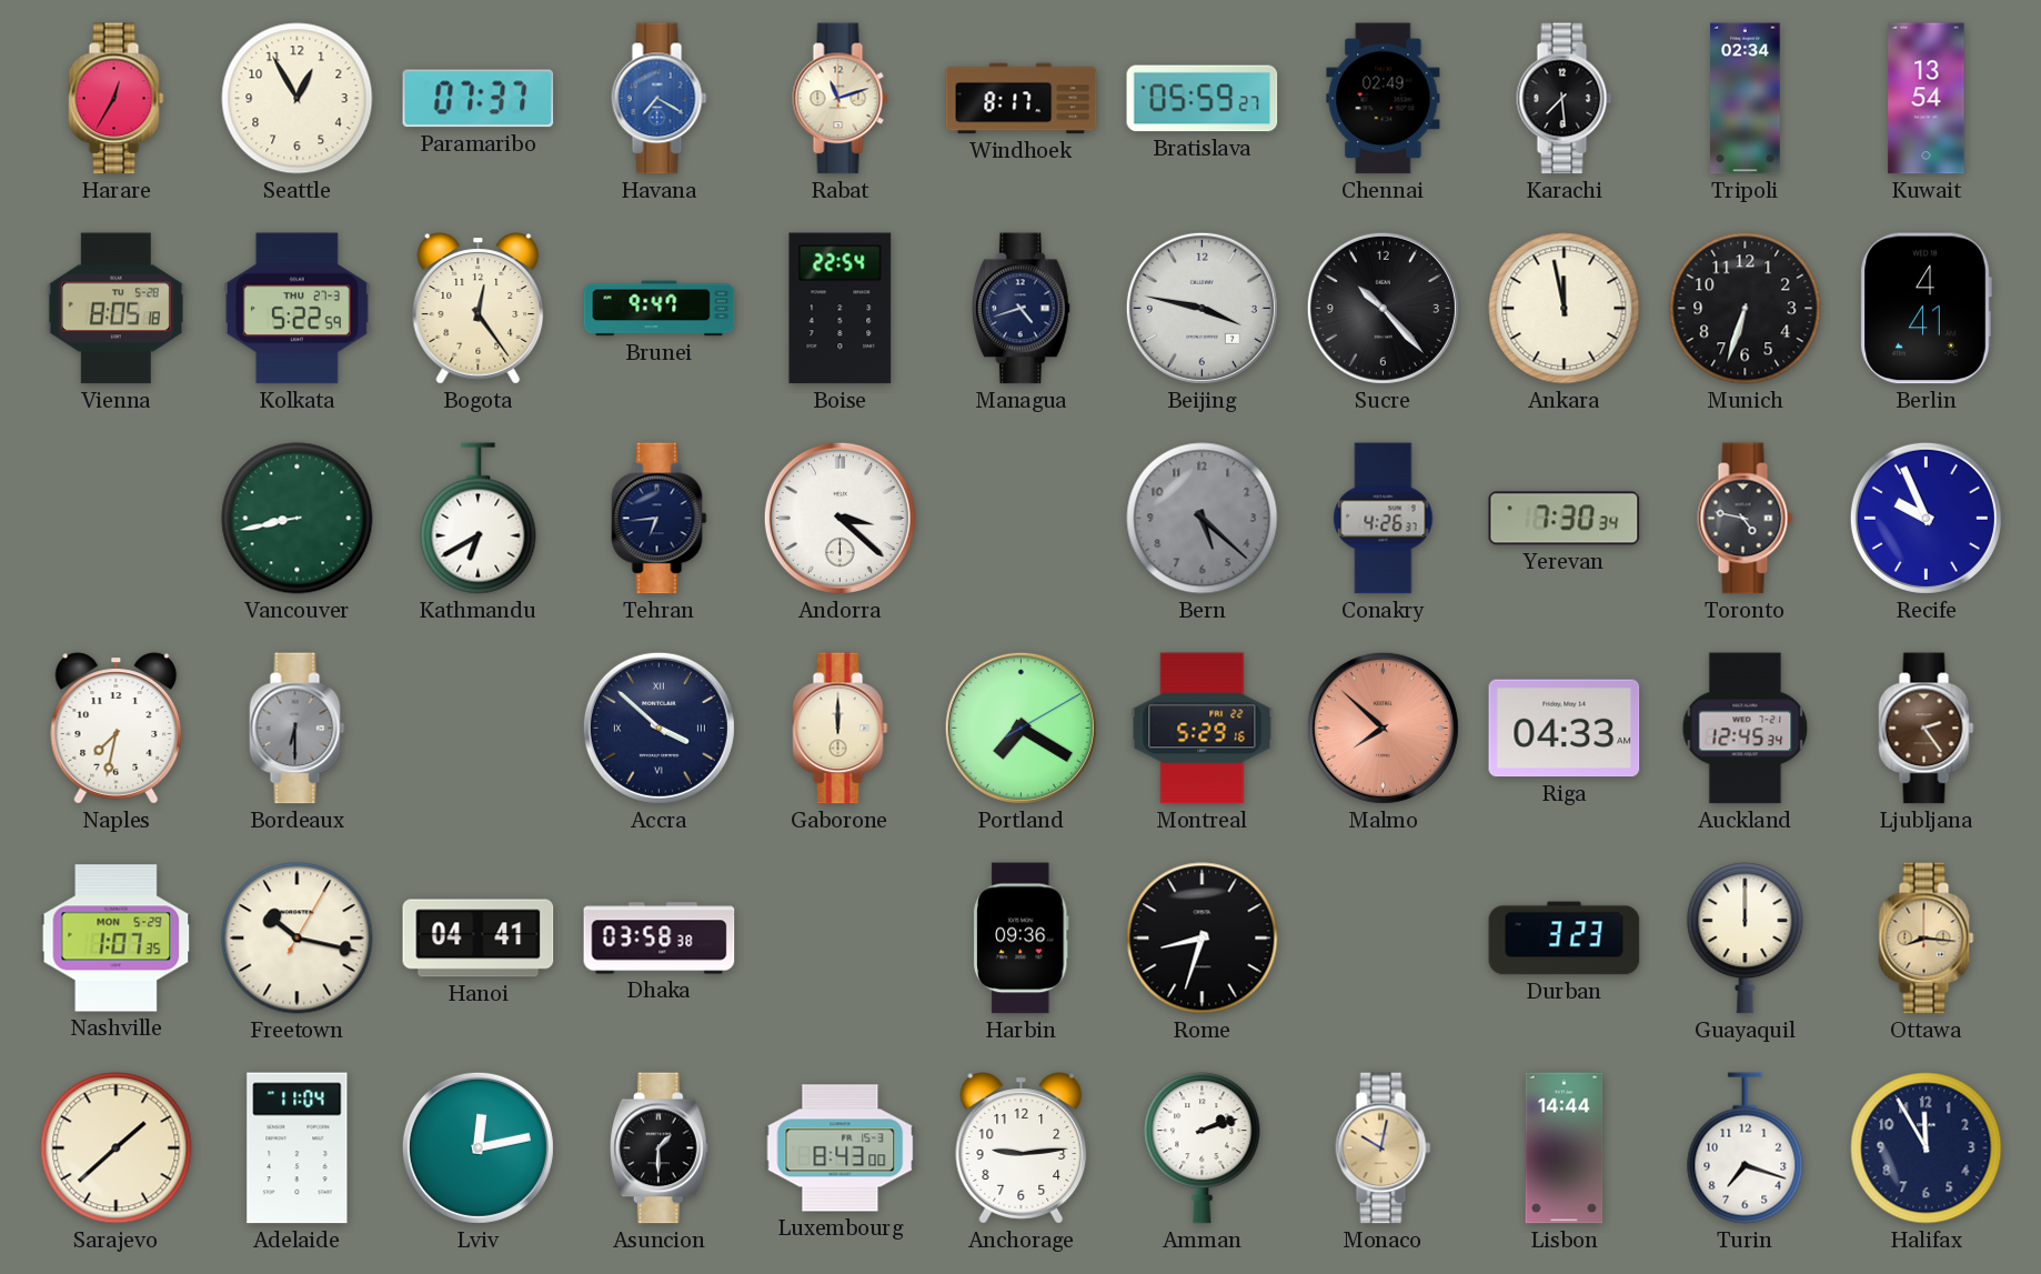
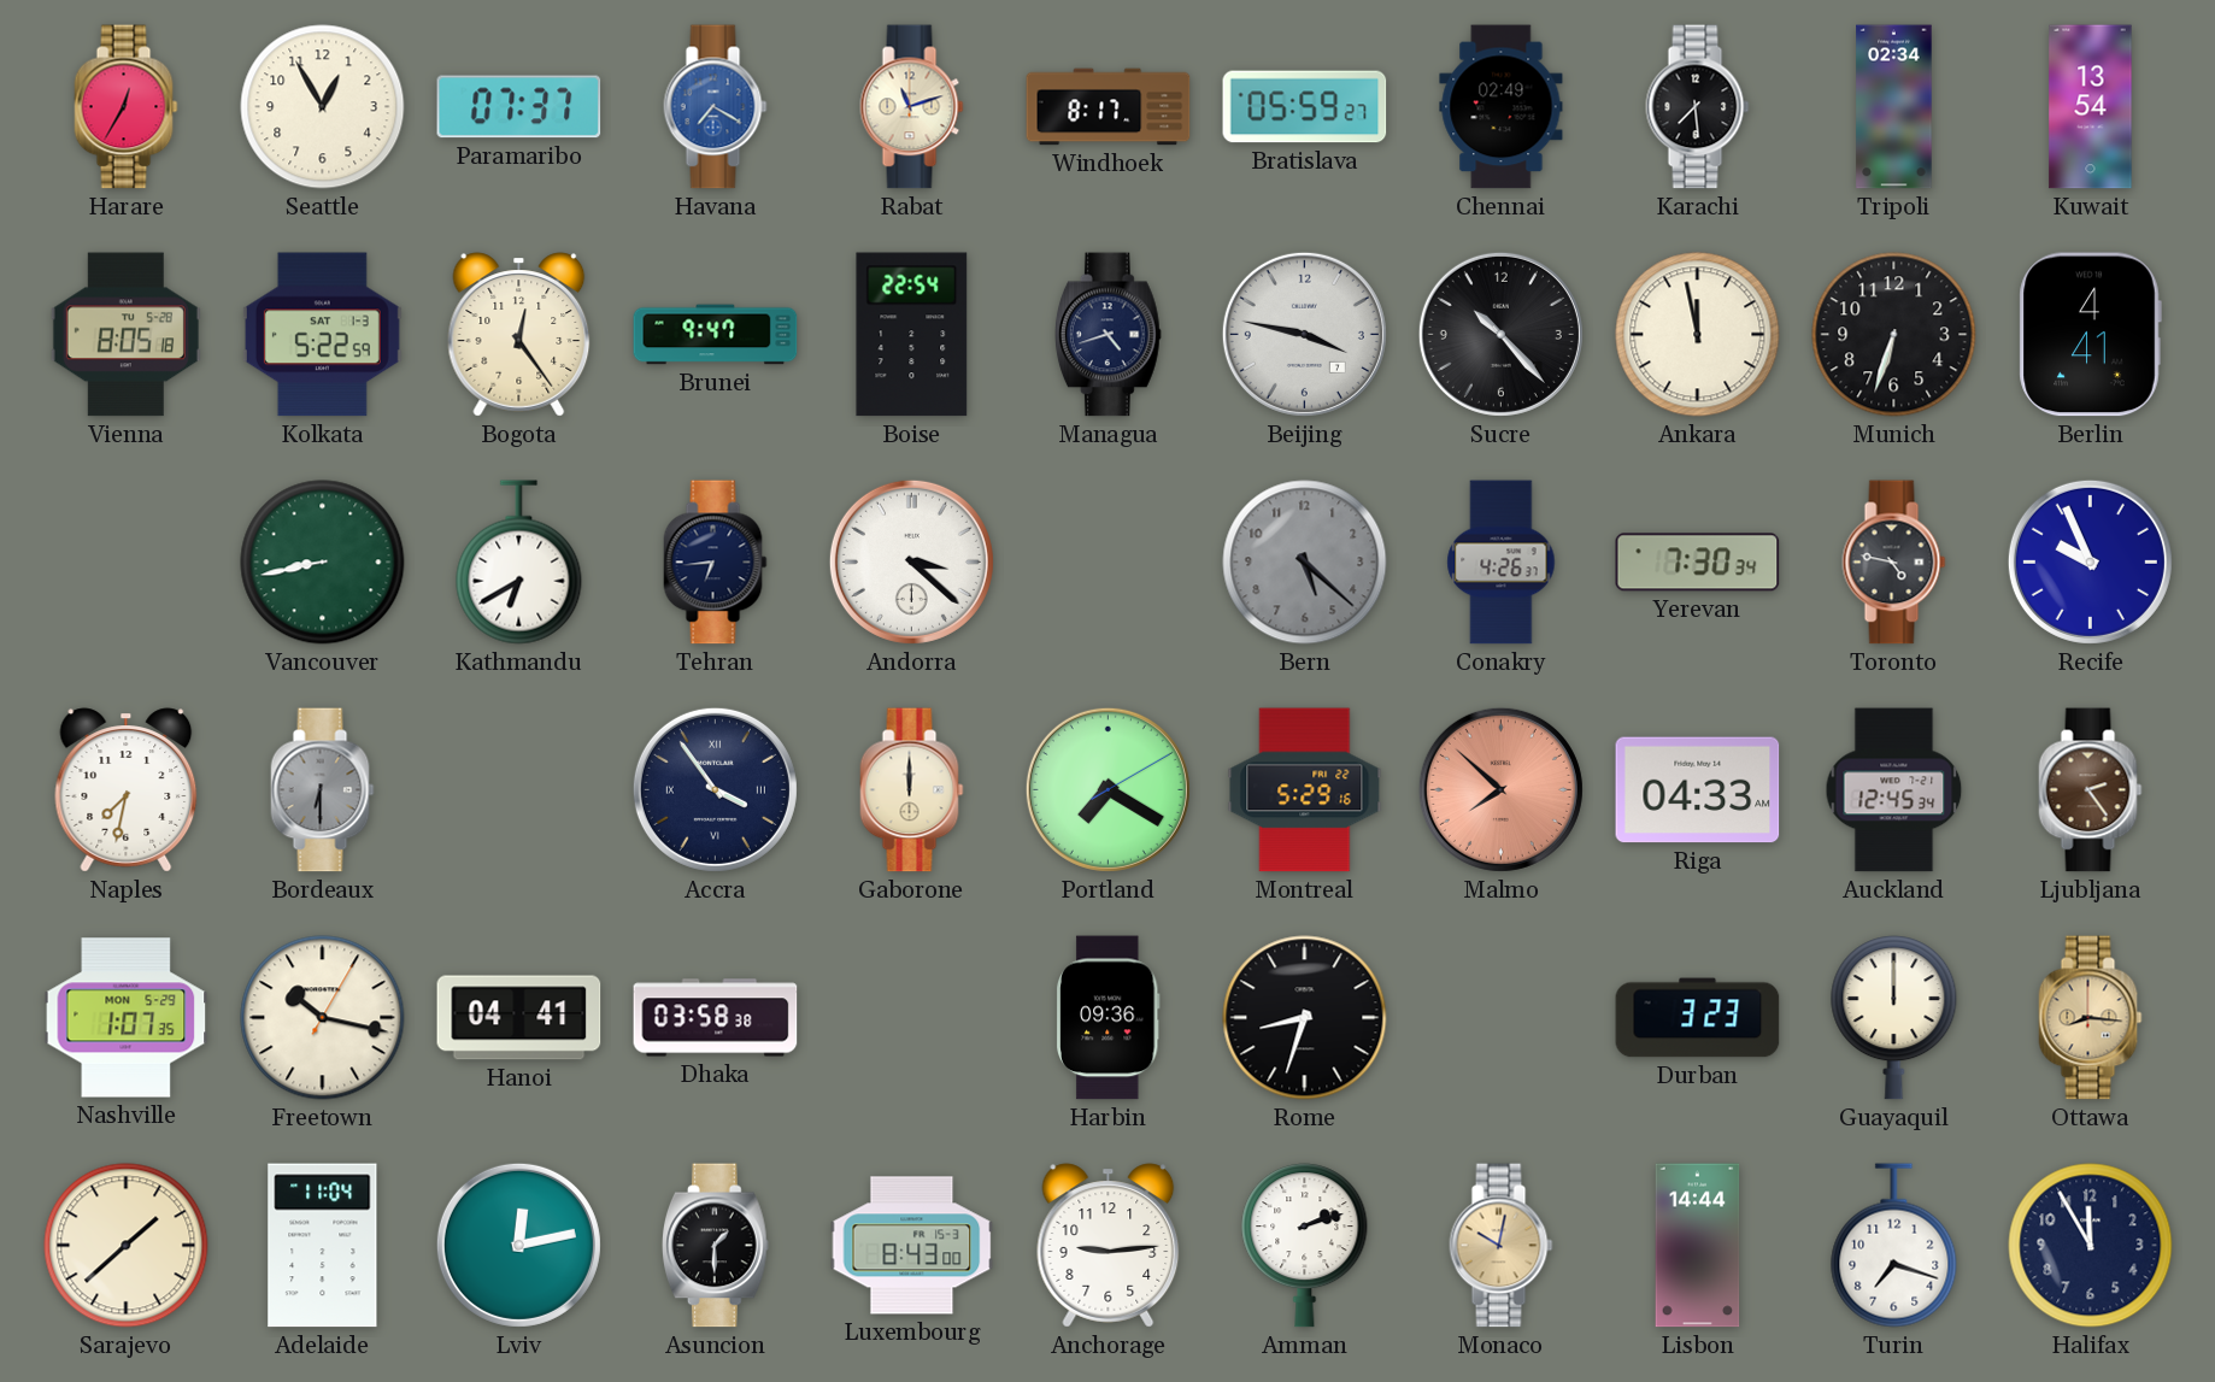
Kolkata date: THU 27-3 -> SAT 1-3
Accra: 3:52 -> 3:54
